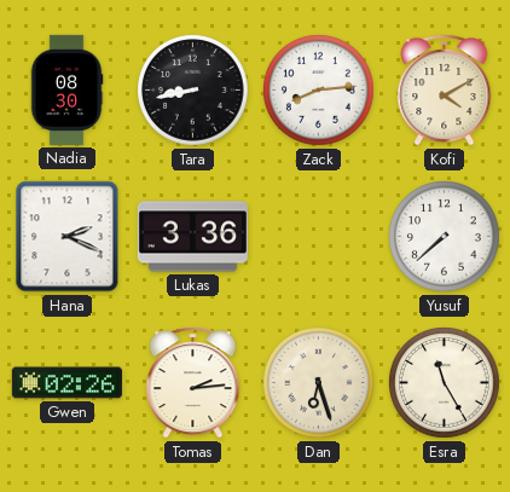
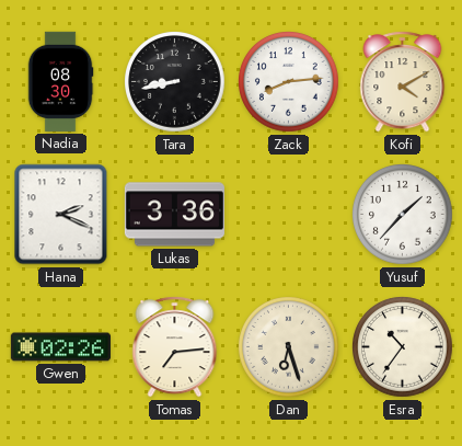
Yusuf: 7:38 -> 1:37
Tomas: 2:14 -> 7:14
Esra: 11:25 -> 10:36
